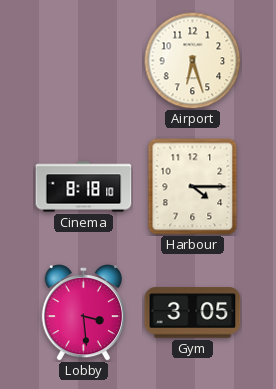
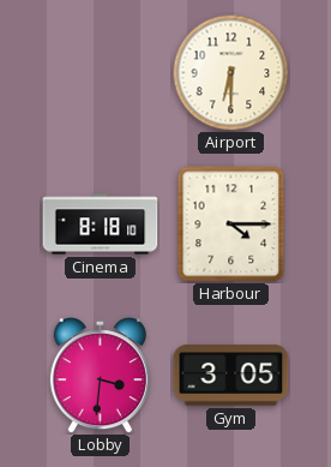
Airport: 6:27 -> 6:30
Lobby: 3:29 -> 3:31
